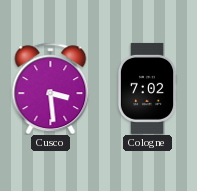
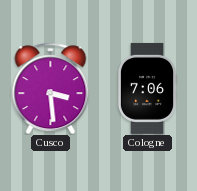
Cologne: 7:02 -> 7:06
